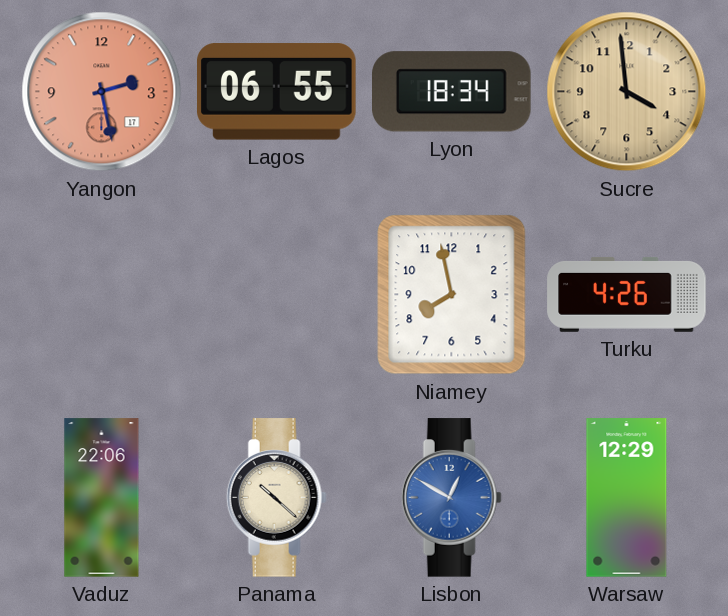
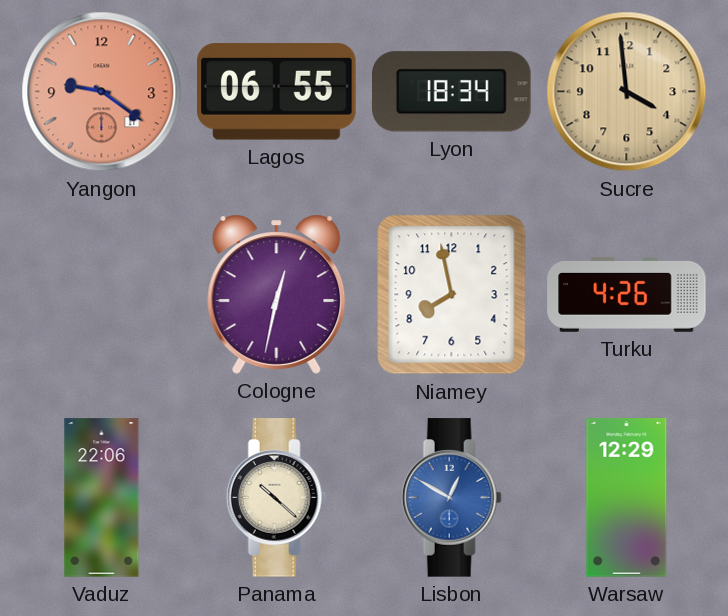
Yangon: 2:28 -> 9:21
Cologne: none -> 12:32
